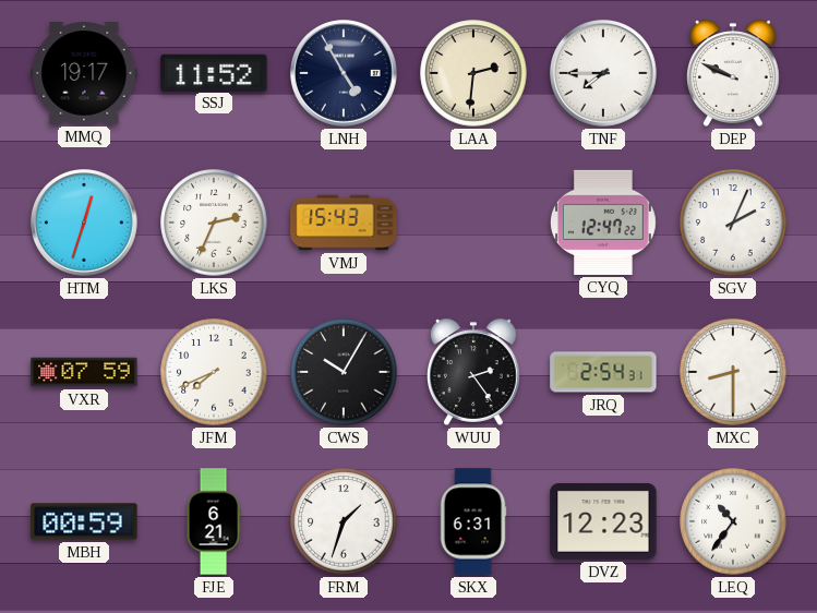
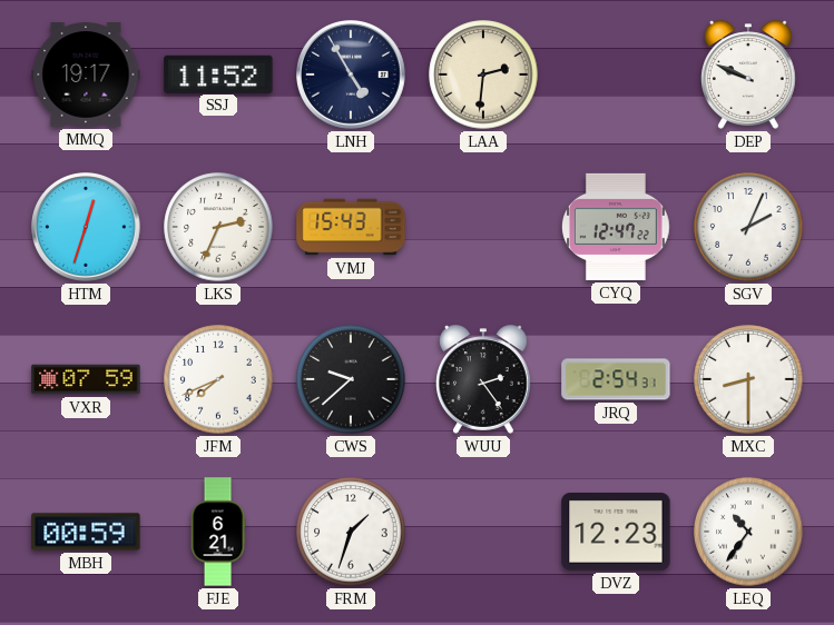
TNF: 7:45 -> none
CWS: 10:05 -> 9:38
SKX: 6:31 -> none
